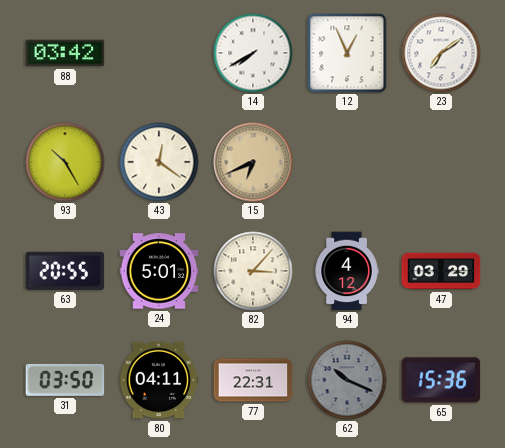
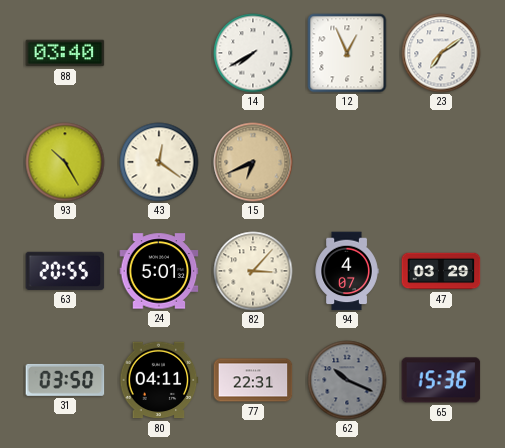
88: 03:42 -> 03:40
94: 4:12 -> 4:07
